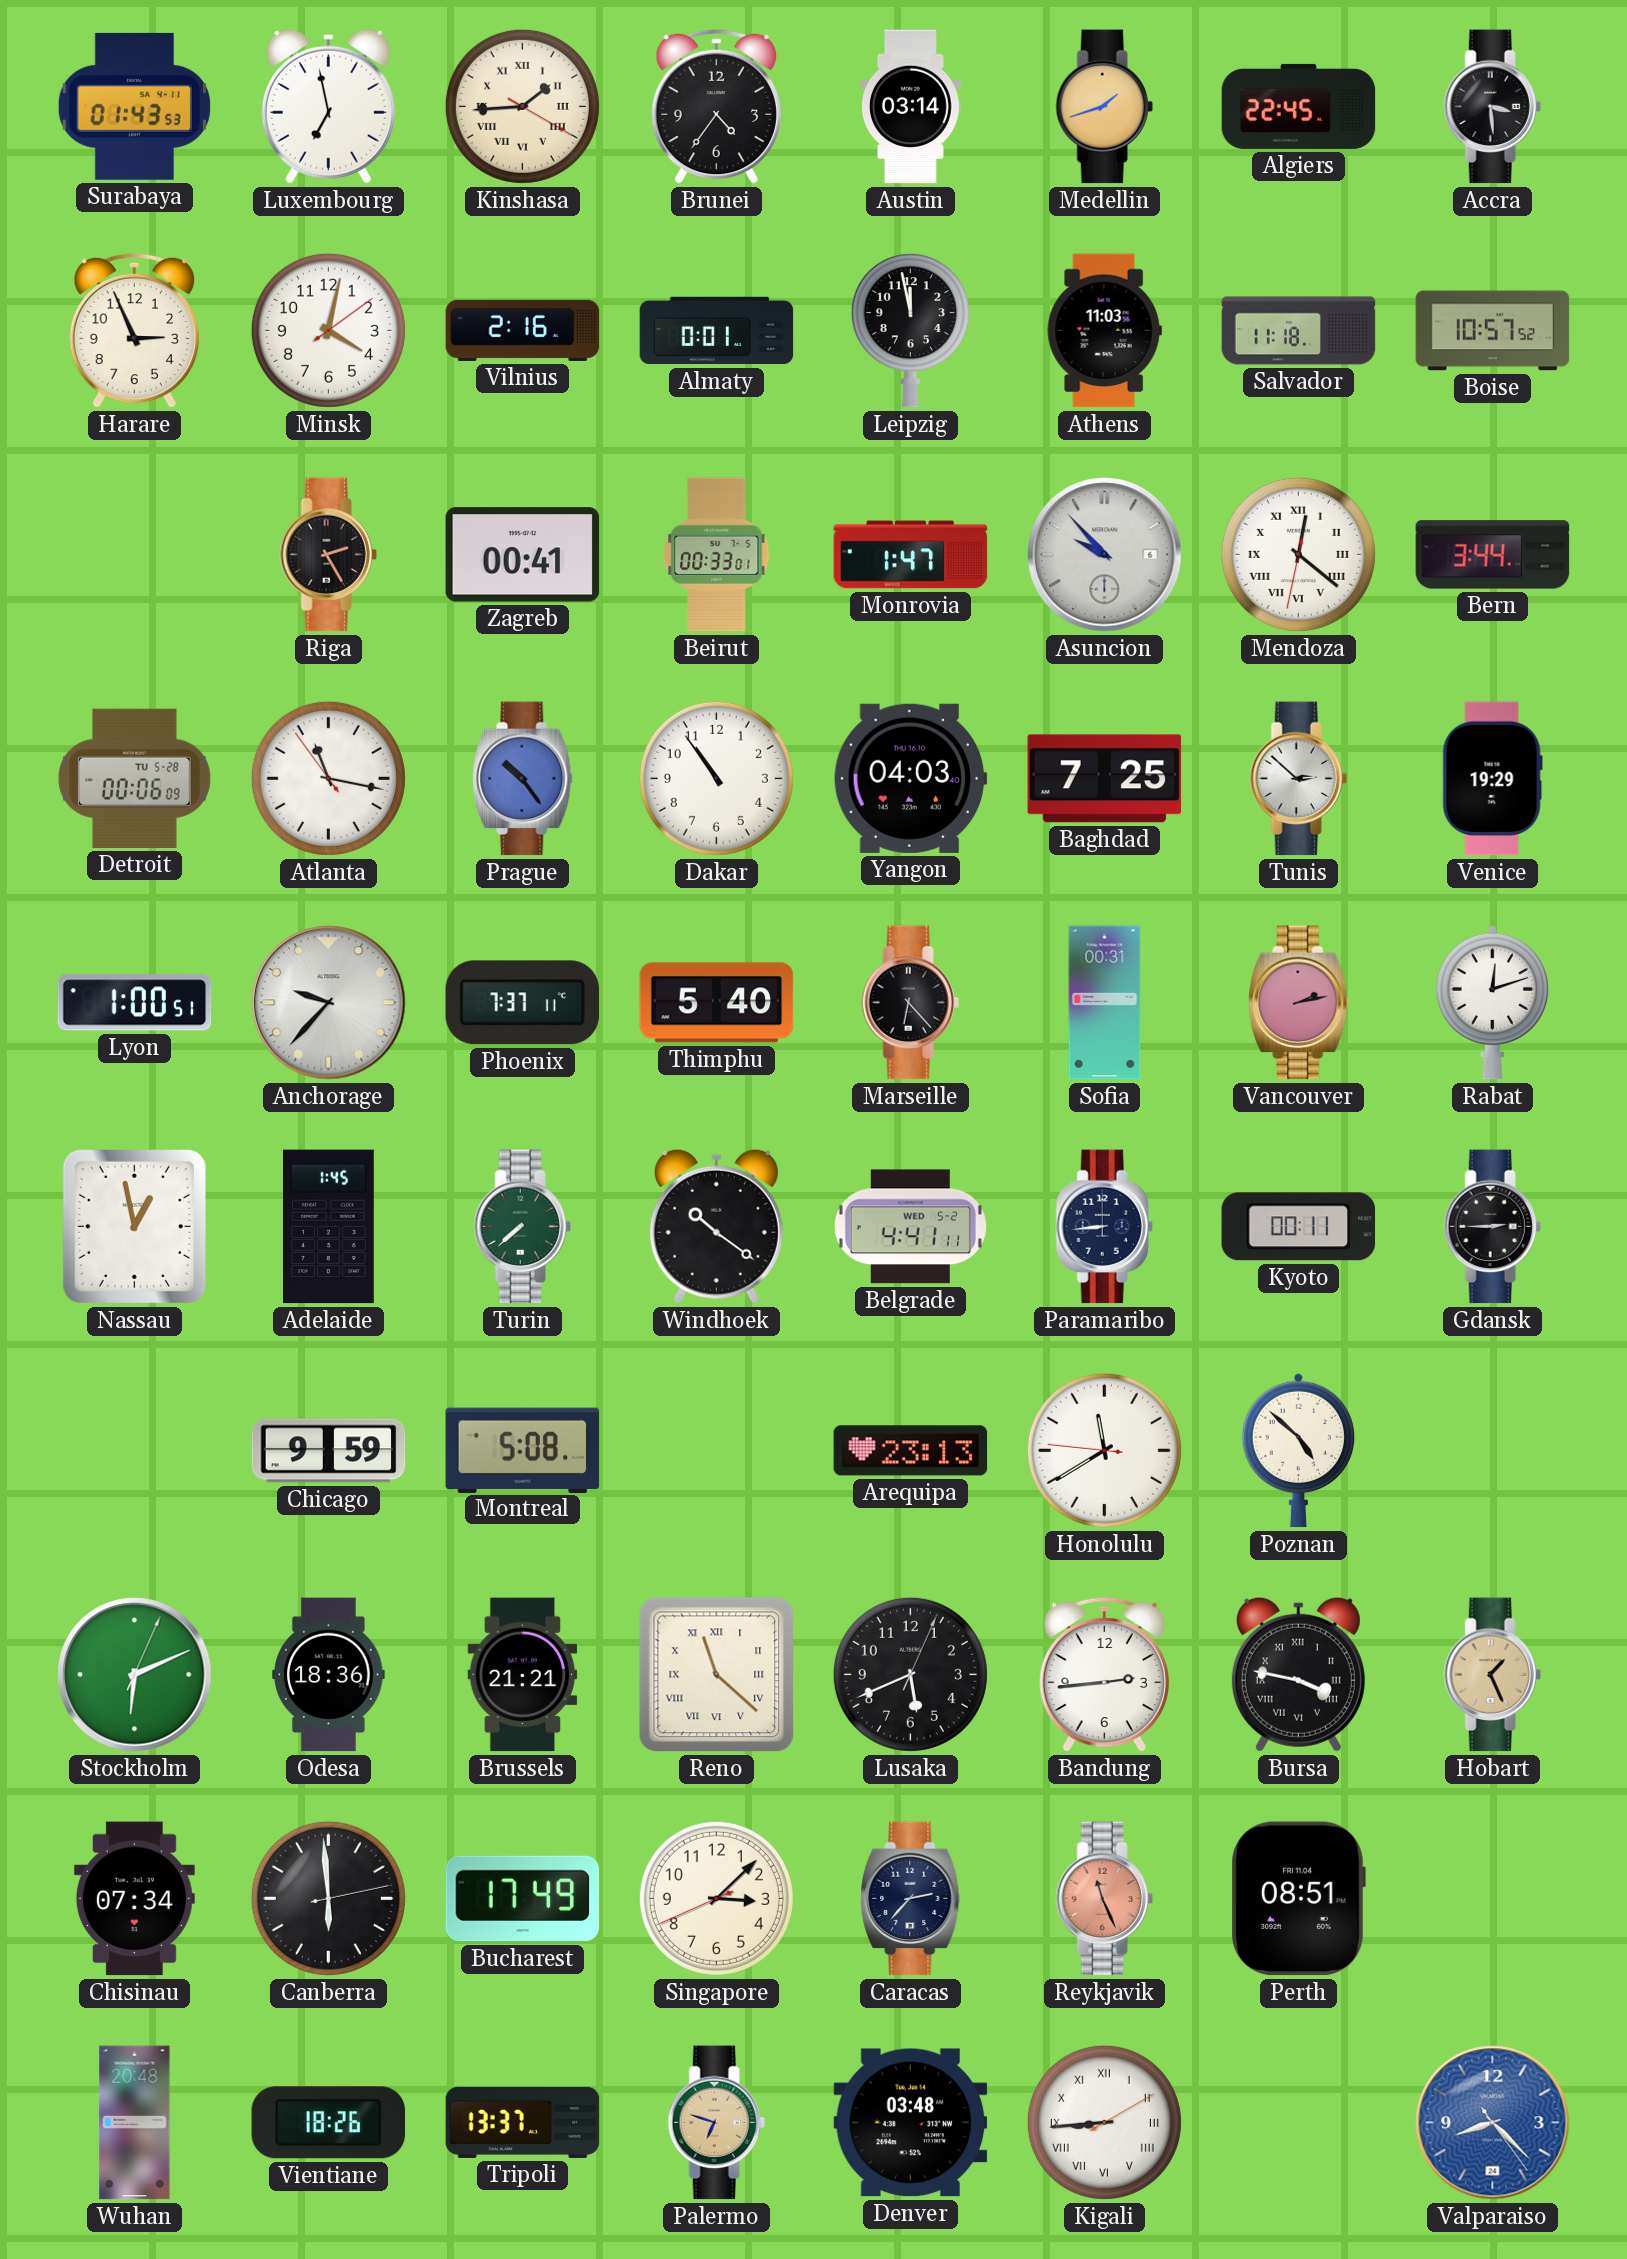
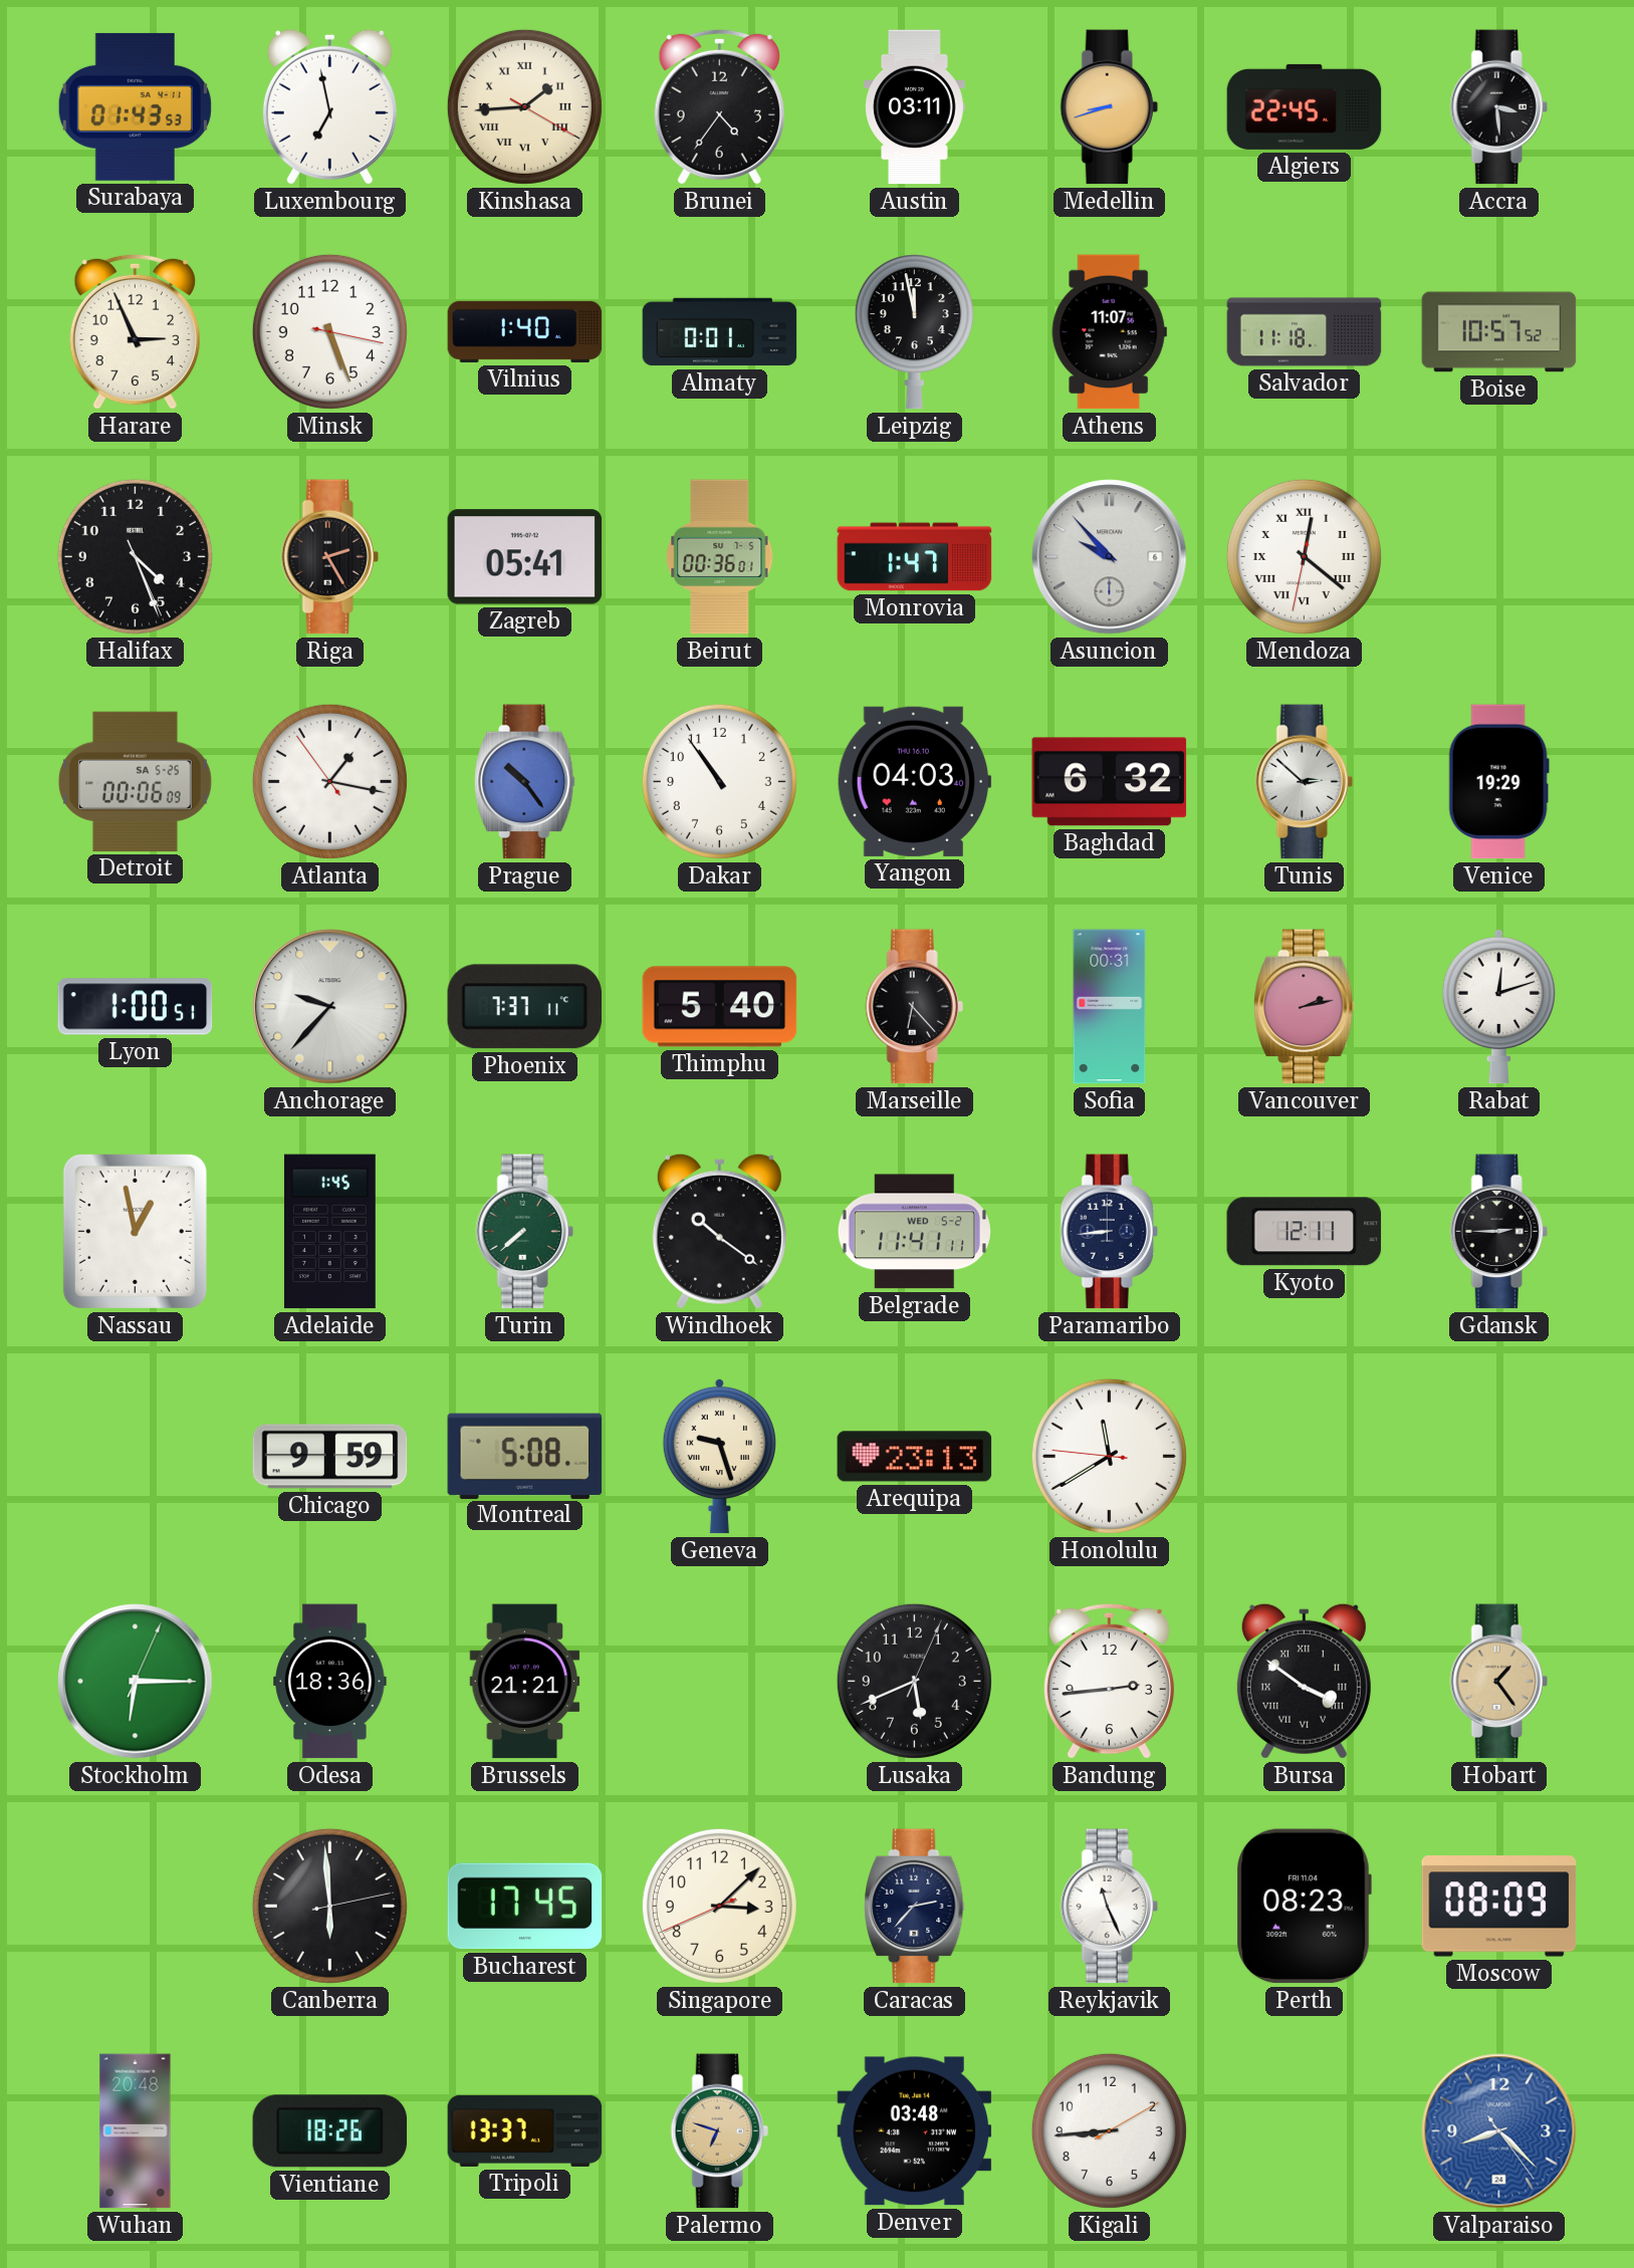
Austin: 03:14 -> 03:11
Medellin: 1:42 -> 8:42
Minsk: 4:02 -> 5:26
Vilnius: 2:16 -> 1:40
Athens: 11:03 -> 11:07
Halifax: none -> 4:26
Zagreb: 00:41 -> 05:41
Beirut: 00:33 -> 00:36
Bern: 3:44 -> none
Detroit date: TU 5-28 -> SA 5-25
Atlanta: 11:16 -> 1:16
Baghdad: 7:25 -> 6:32
Belgrade: 4:41 -> 11:41
Kyoto: 00:11 -> 12:11
Geneva: none -> 9:27
Poznan: 4:52 -> none
Stockholm: 6:11 -> 6:15
Reno: 11:22 -> none
Bursa: 3:47 -> 3:51
Hobart: 1:26 -> 1:24
Chisinau: 07:34 -> none
Bucharest: 17:49 -> 17:45
Reykjavik dial: salmon -> white
Perth: 08:51 -> 08:23
Moscow: none -> 08:09
Kigali numerals: Roman -> Arabic
